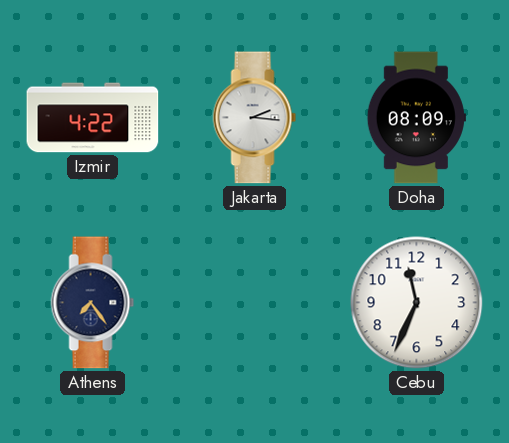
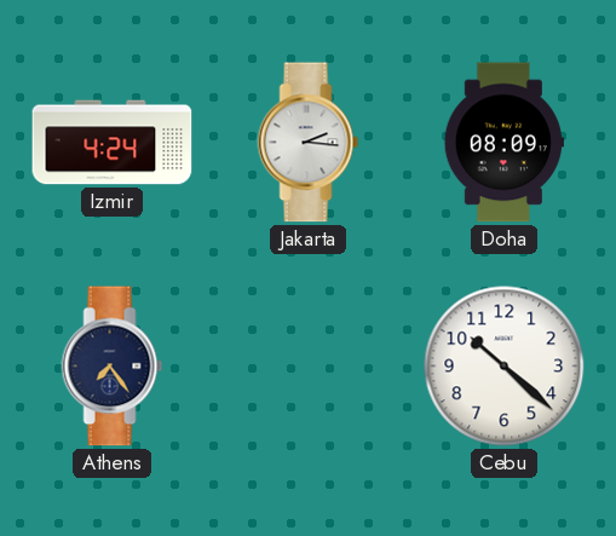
Izmir: 4:22 -> 4:24
Cebu: 11:34 -> 10:22
